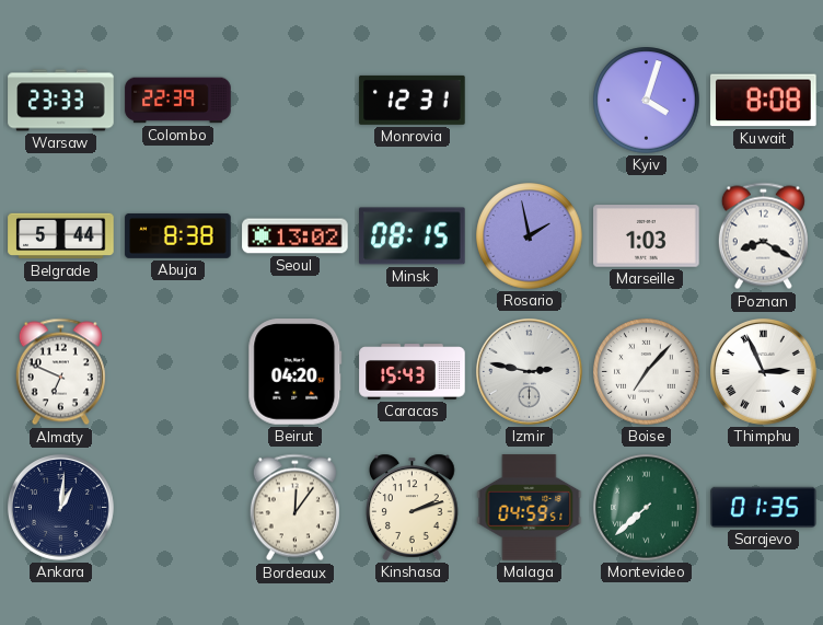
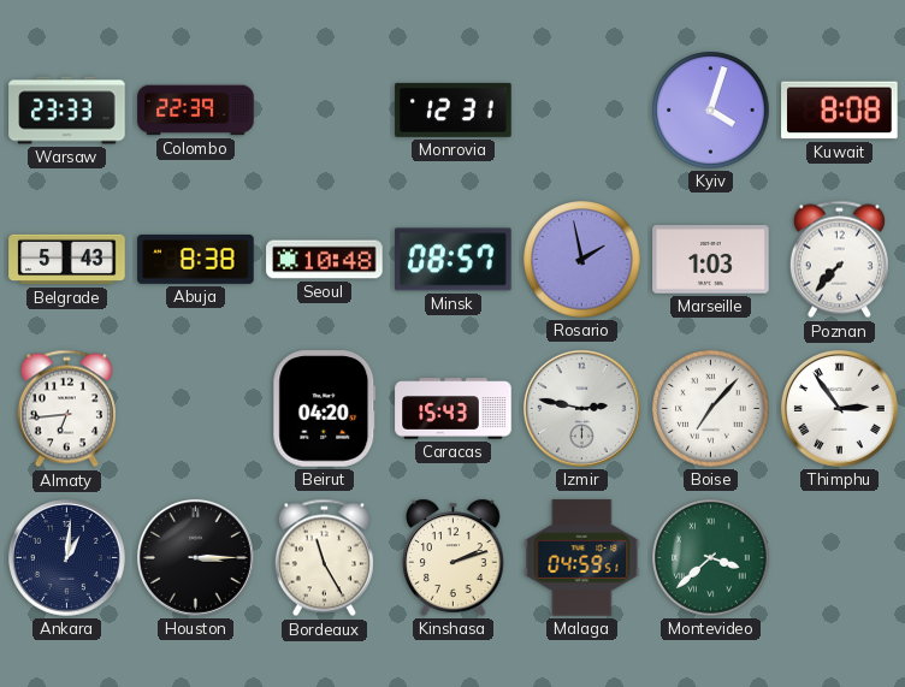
Belgrade: 5:44 -> 5:43
Seoul: 13:02 -> 10:48
Minsk: 08:15 -> 08:57
Poznan: 8:20 -> 7:37
Almaty: 6:49 -> 6:44
Thimphu: 2:56 -> 2:54
Houston: none -> 3:15
Bordeaux: 12:06 -> 11:25
Montevideo: 7:38 -> 3:38
Sarajevo: 01:35 -> none
